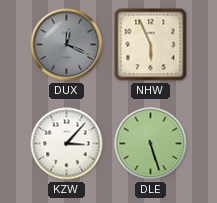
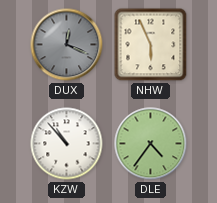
KZW: 3:07 -> 10:53
DLE: 5:27 -> 4:36
